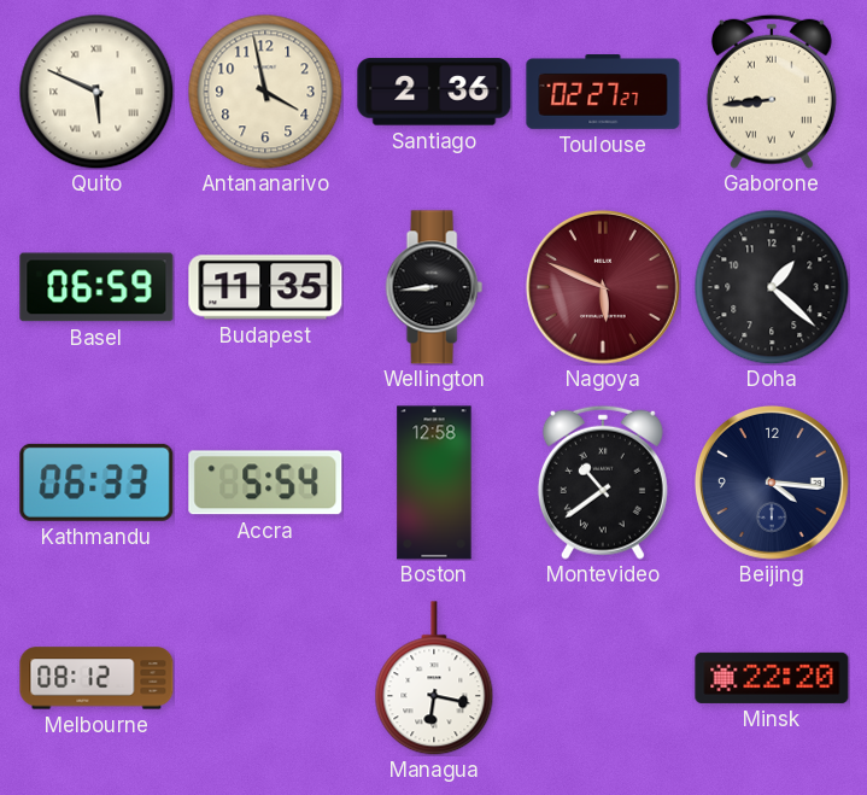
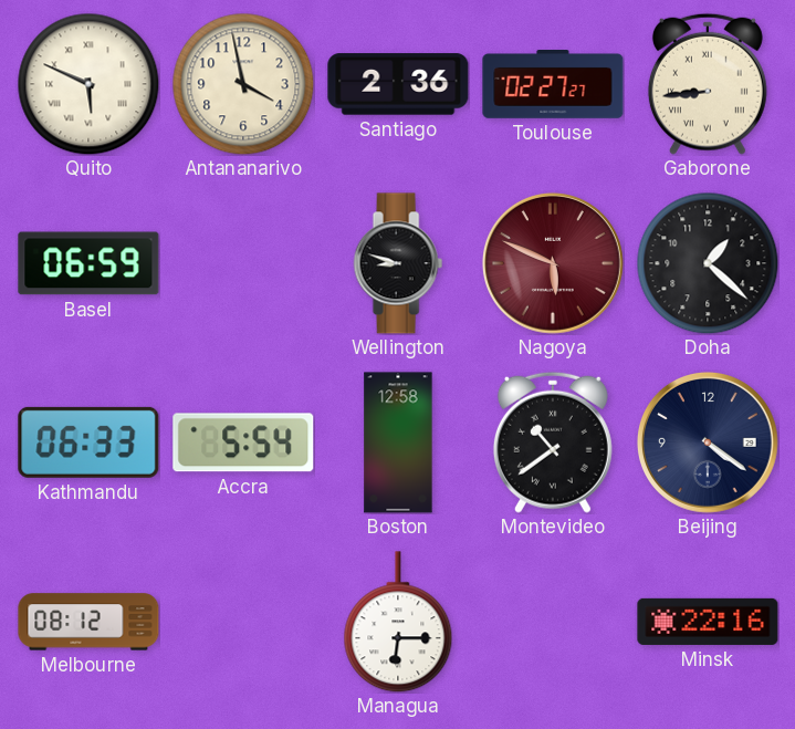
Budapest: 11:35 -> none
Wellington: 8:44 -> 8:48
Beijing: 4:16 -> 4:21
Managua: 6:17 -> 6:15
Minsk: 22:20 -> 22:16
